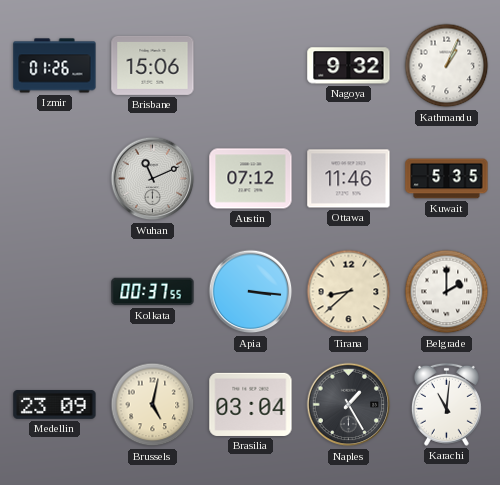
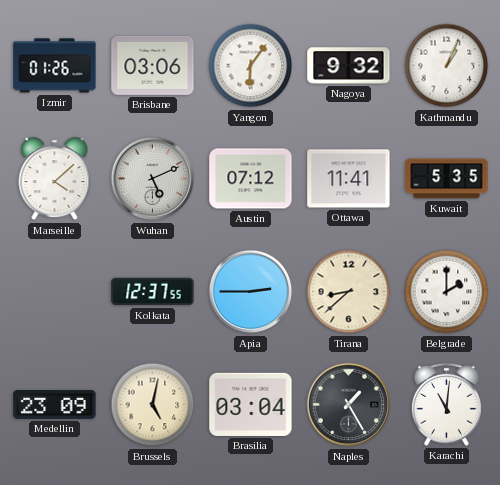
Brisbane: 15:06 -> 03:06
Yangon: none -> 6:06
Marseille: none -> 4:08
Wuhan: 11:11 -> 5:11
Ottawa: 11:46 -> 11:41
Kolkata: 00:37 -> 12:37
Apia: 3:16 -> 2:45
